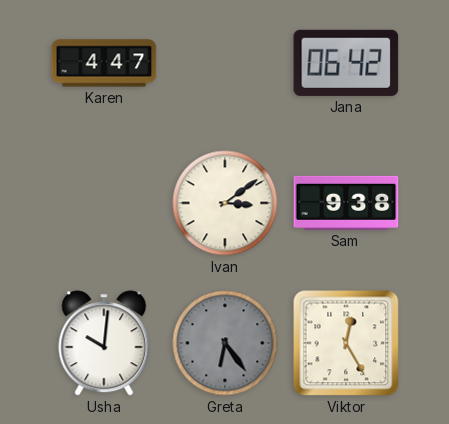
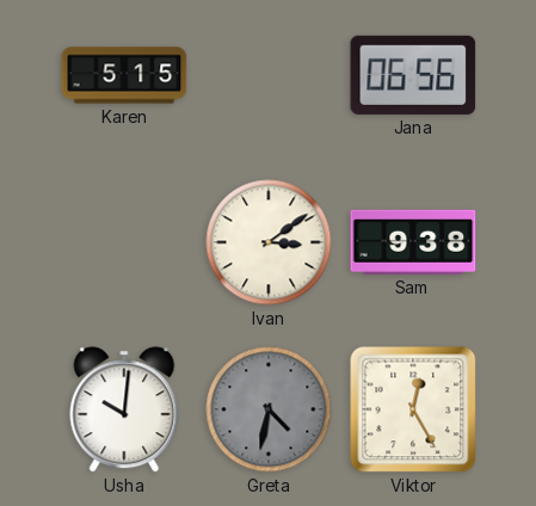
Karen: 4:47 -> 5:15
Jana: 06:42 -> 06:56
Greta: 6:24 -> 4:32
